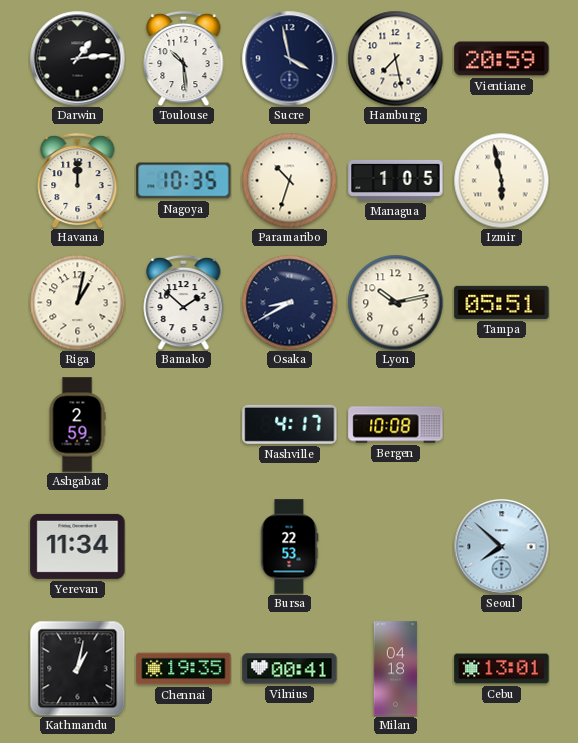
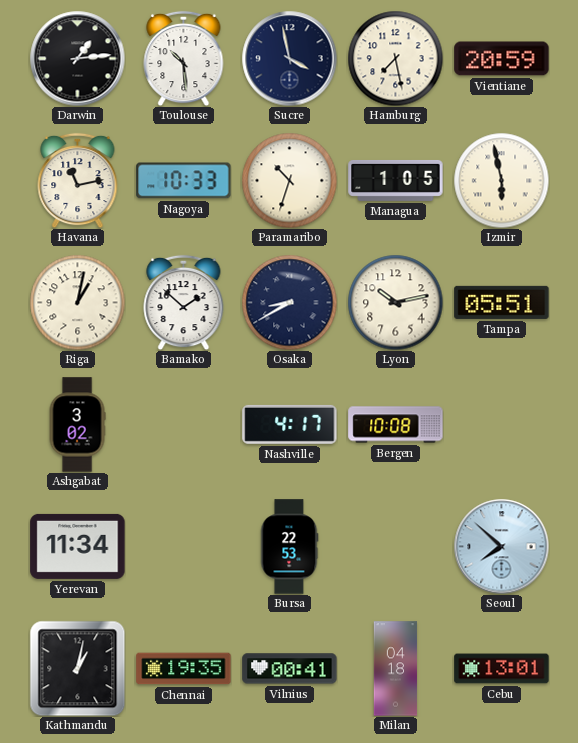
Havana: 12:00 -> 11:13
Nagoya: 10:35 -> 10:33
Ashgabat: 2:59 -> 3:02
